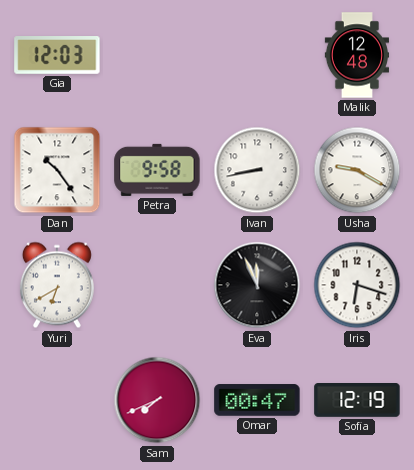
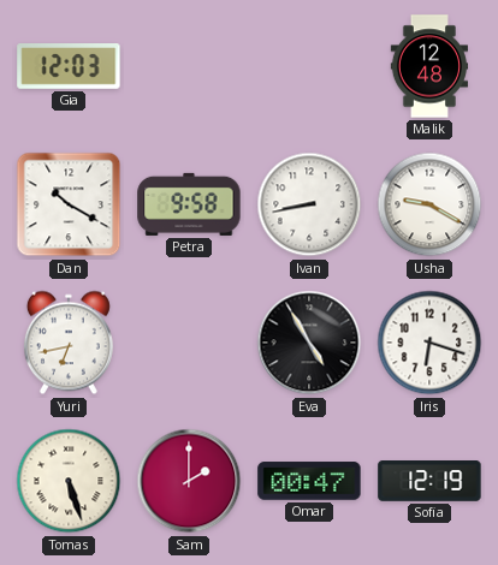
Dan: 10:24 -> 10:20
Yuri: 6:40 -> 6:43
Eva: 11:56 -> 4:55
Tomas: none -> 5:27
Sam: 7:41 -> 2:00
